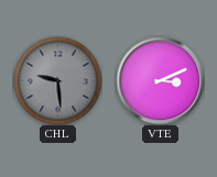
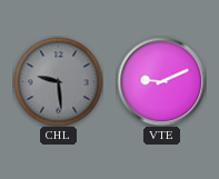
VTE: 3:11 -> 9:11
